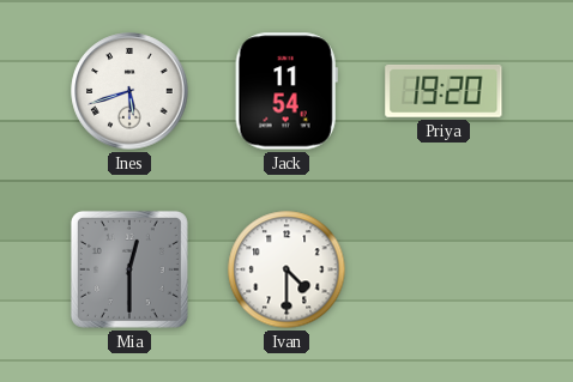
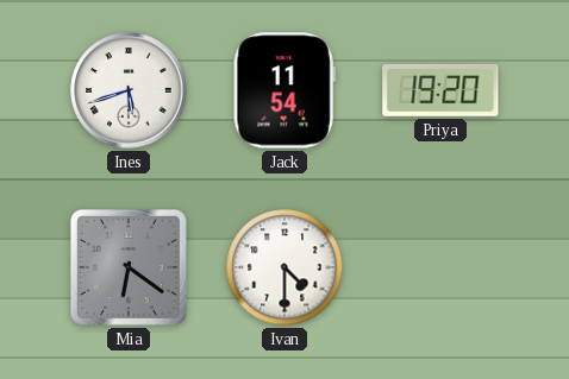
Mia: 12:30 -> 6:21
